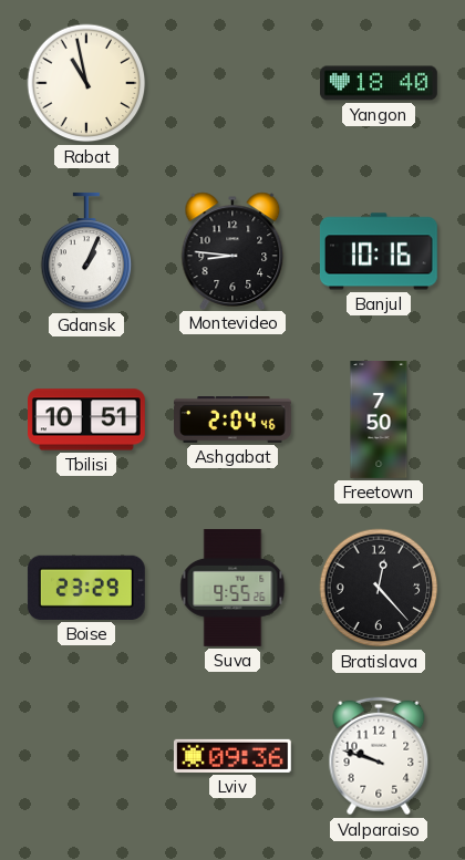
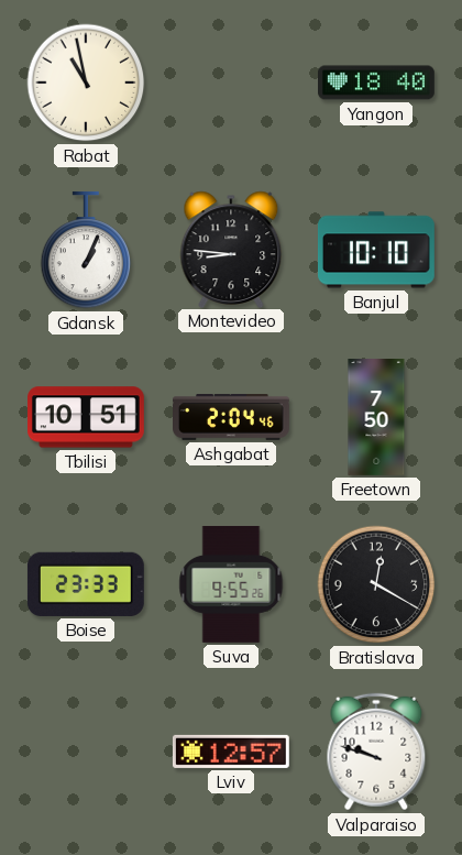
Banjul: 10:16 -> 10:10
Boise: 23:29 -> 23:33
Bratislava: 12:23 -> 12:20
Lviv: 09:36 -> 12:57
